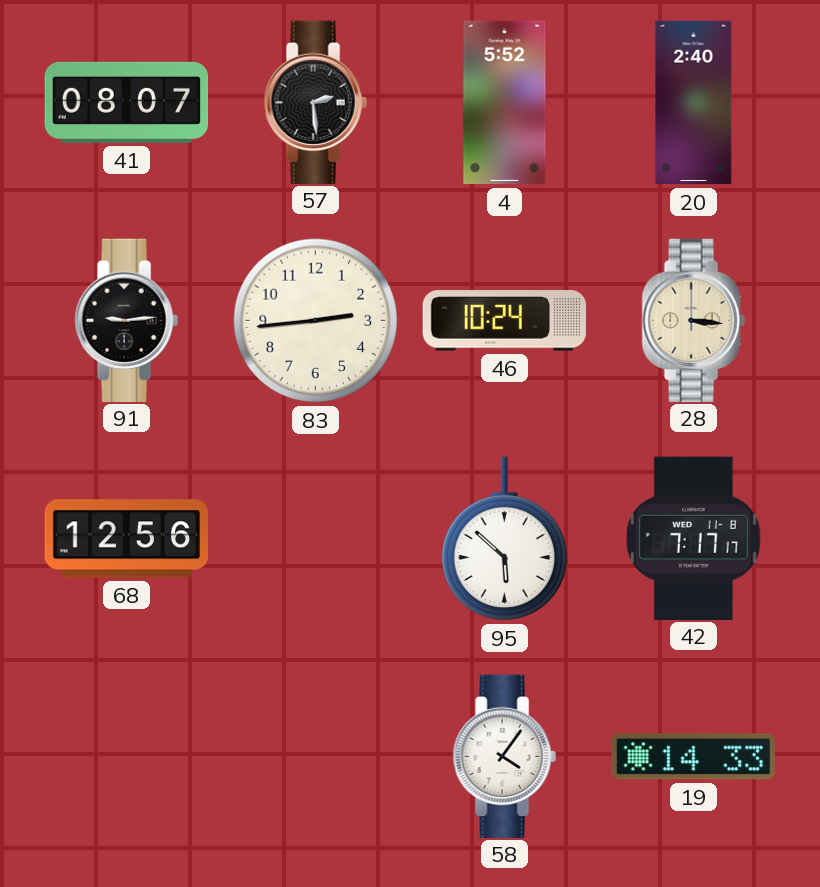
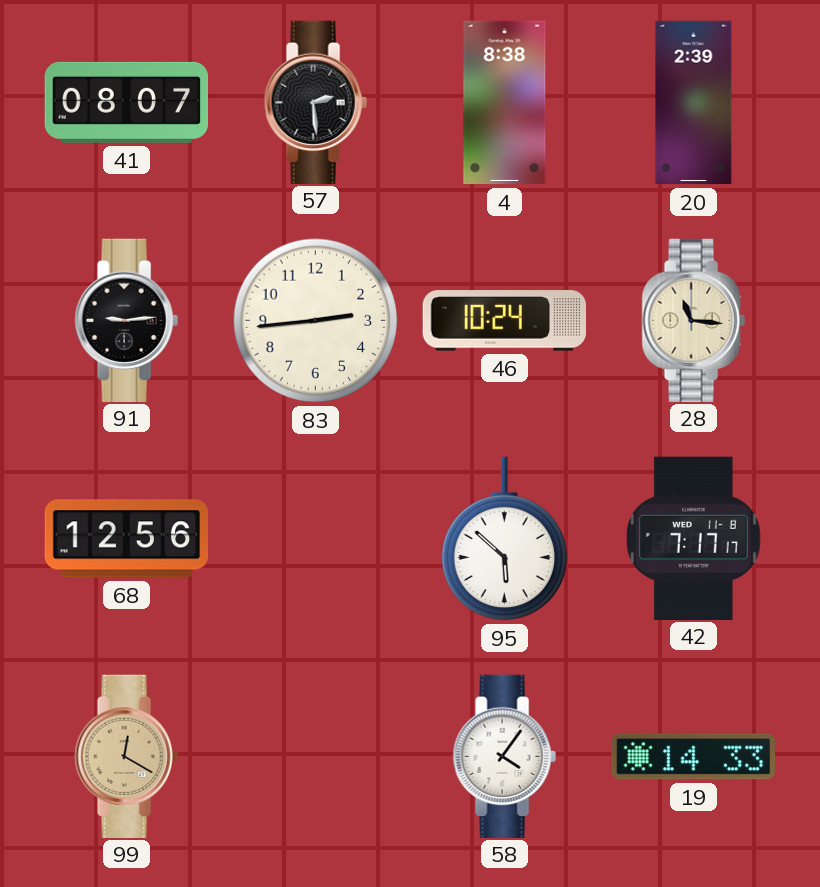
4: 5:52 -> 8:38
20: 2:40 -> 2:39
28: 3:16 -> 11:16
99: none -> 12:20
